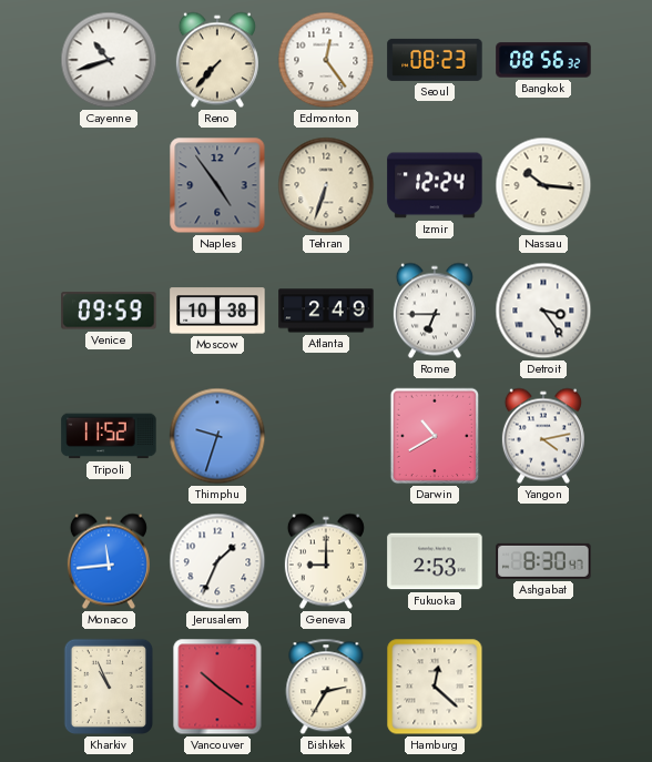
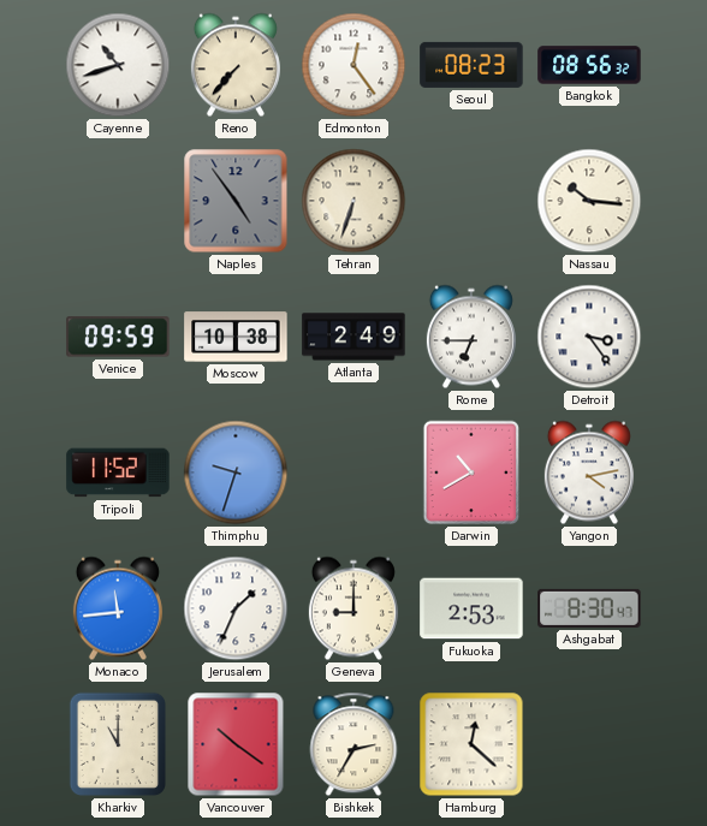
Izmir: 12:24 -> none
Kharkiv: 10:56 -> 11:00
